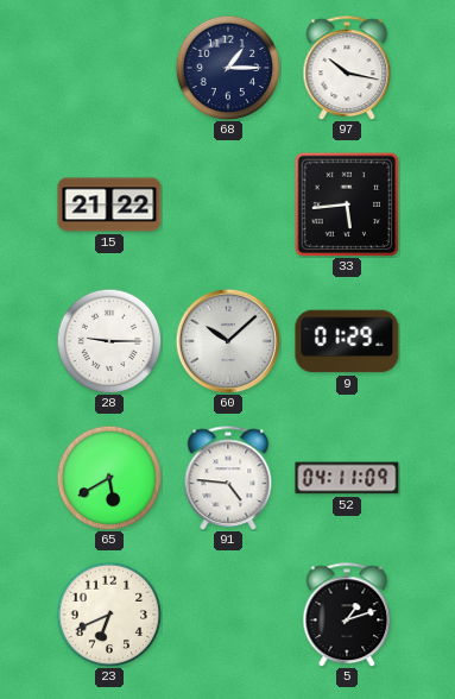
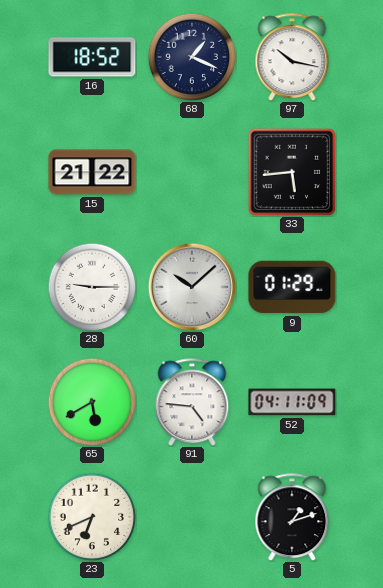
16: none -> 18:52
68: 1:15 -> 1:19
